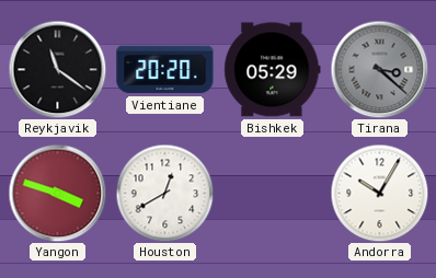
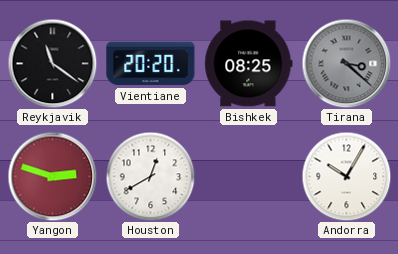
Bishkek: 05:29 -> 08:25
Yangon: 3:48 -> 2:48
